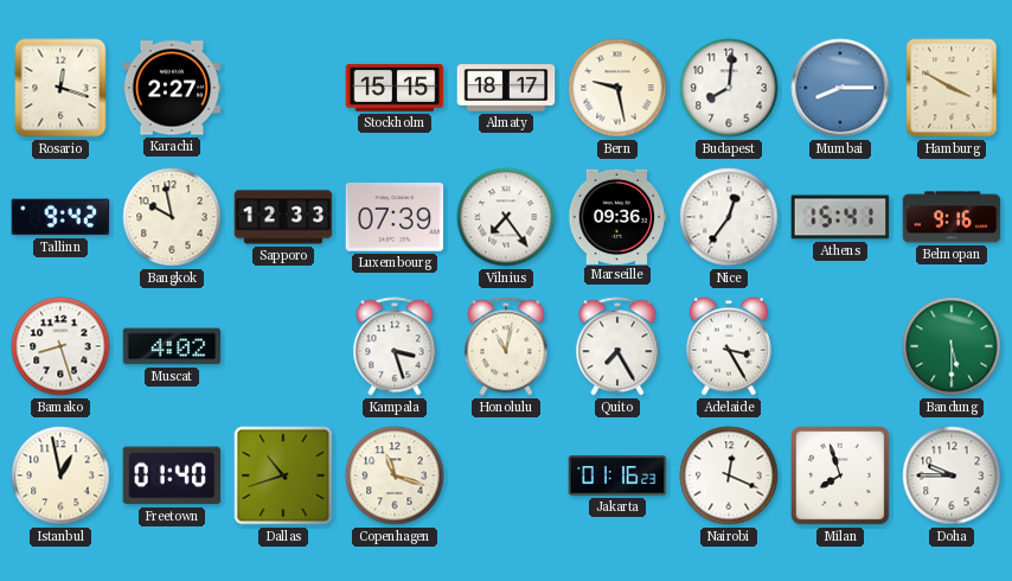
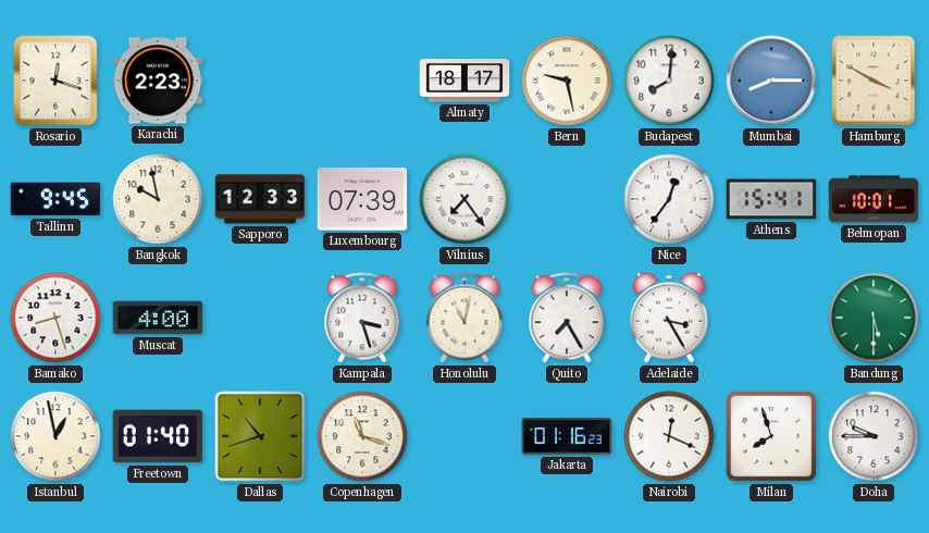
Karachi: 2:27 -> 2:23
Stockholm: 15:15 -> none
Tallinn: 9:42 -> 9:45
Marseille: 09:36 -> none
Belmopan: 9:16 -> 10:01
Muscat: 4:02 -> 4:00
